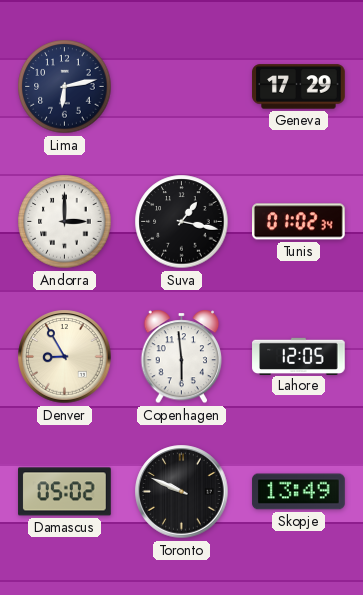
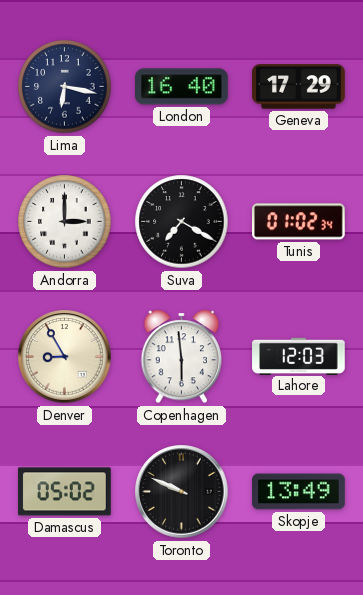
Lima: 6:13 -> 6:17
London: none -> 16:40
Suva: 1:17 -> 7:20
Lahore: 12:05 -> 12:03
